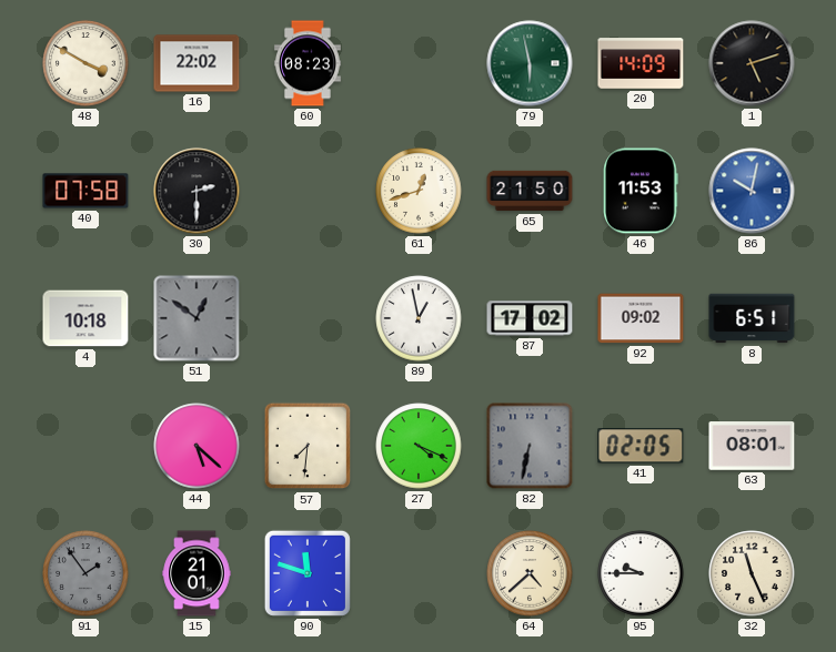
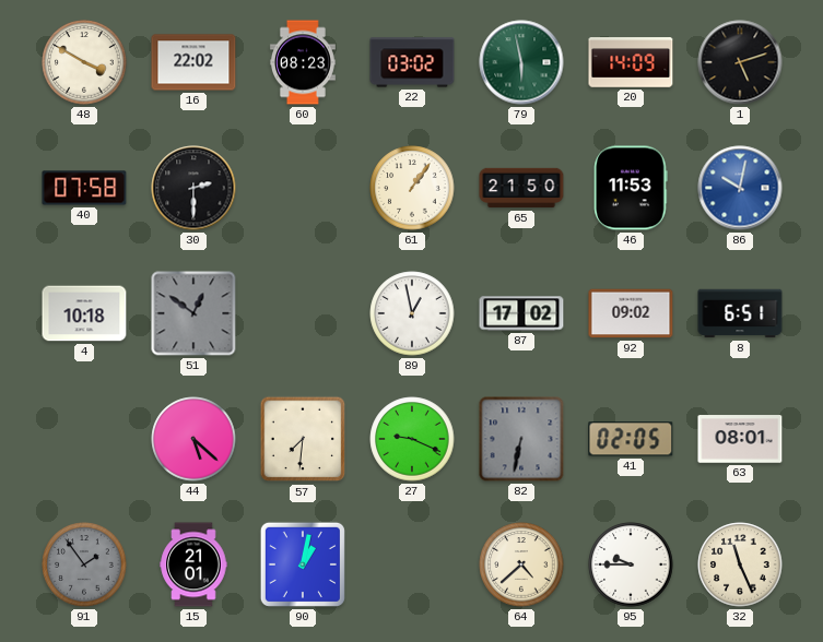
22: none -> 03:02
61: 12:42 -> 1:06
27: 4:19 -> 9:19
90: 11:48 -> 1:02
